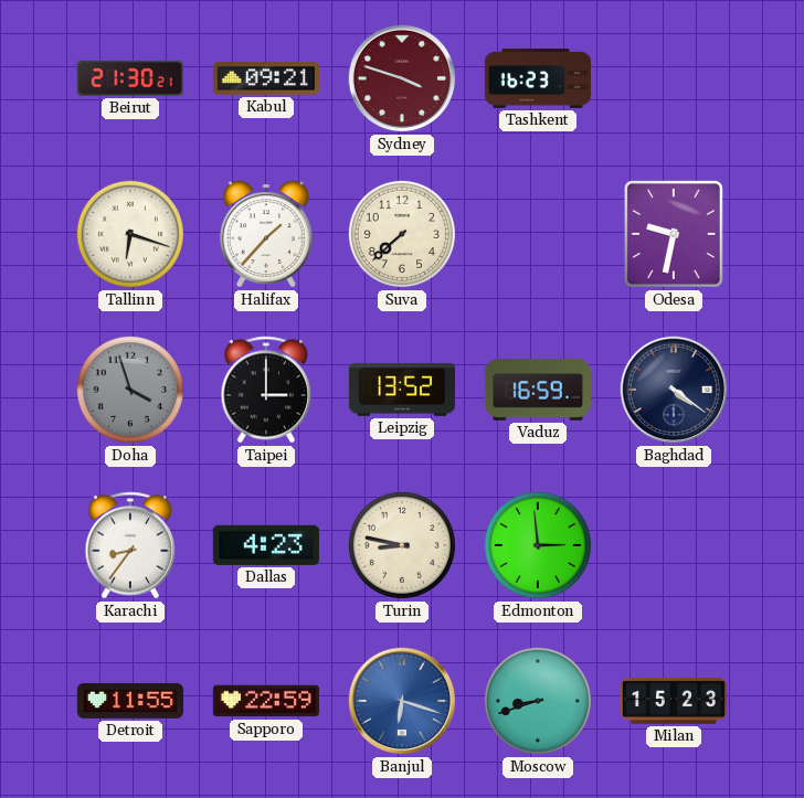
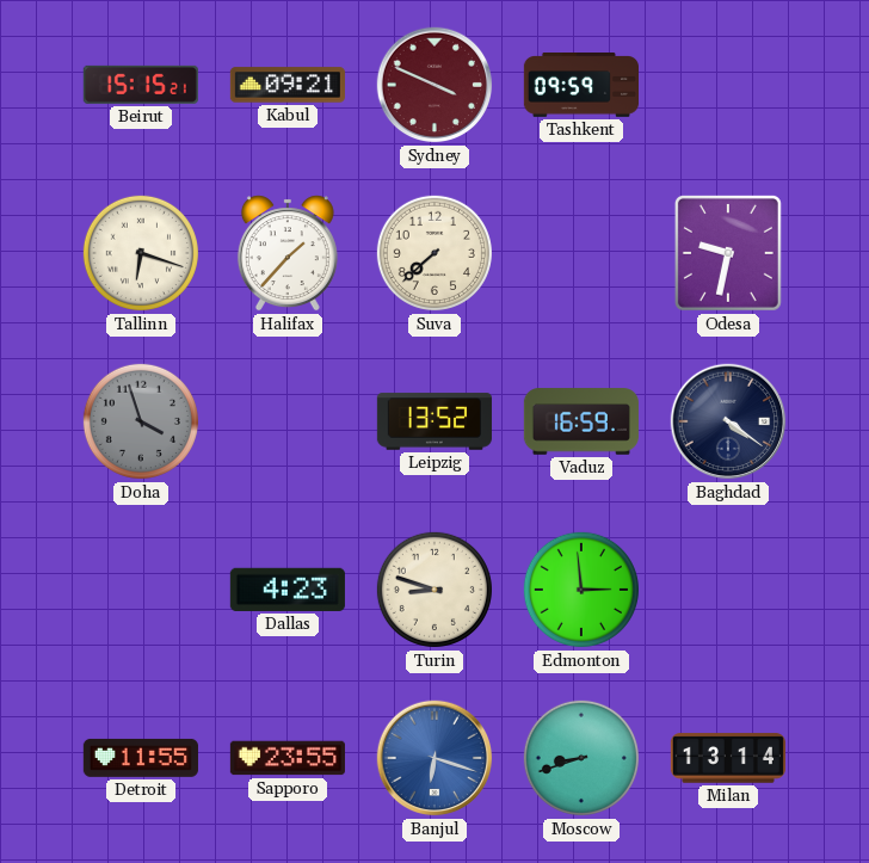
Beirut: 21:30 -> 15:15
Sydney: 3:48 -> 3:49
Tashkent: 16:23 -> 09:59
Taipei: 3:00 -> none
Karachi: 8:36 -> none
Turin: 8:47 -> 8:48
Sapporo: 22:59 -> 23:55
Milan: 15:23 -> 13:14
